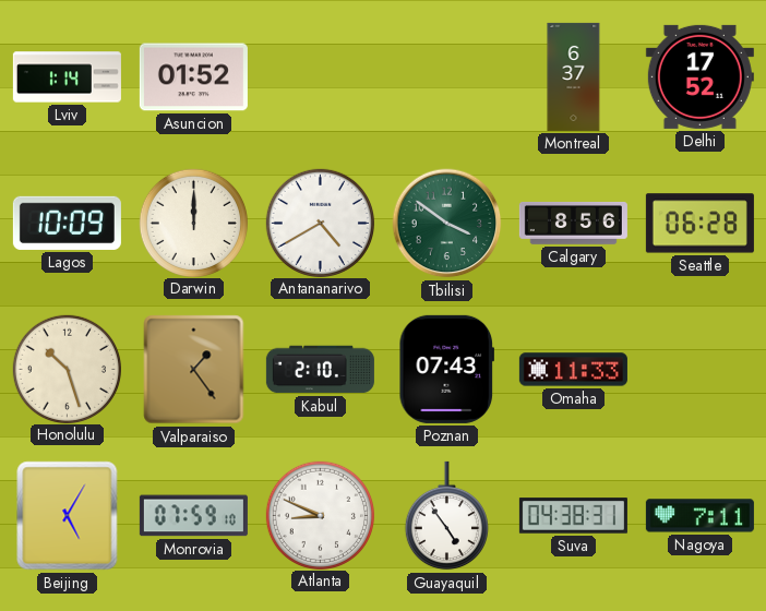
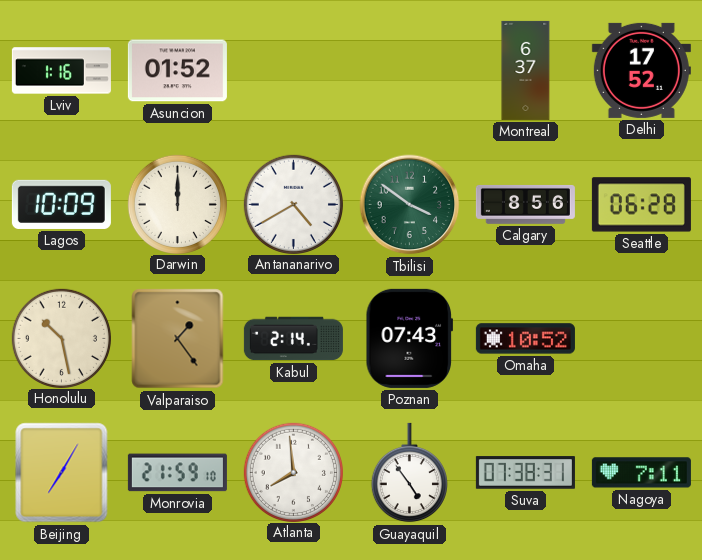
Lviv: 1:14 -> 1:16
Honolulu: 10:27 -> 10:28
Kabul: 2:10 -> 2:14
Omaha: 11:33 -> 10:52
Beijing: 5:05 -> 7:05
Monrovia: 07:59 -> 21:59
Atlanta: 8:49 -> 7:59
Suva: 04:38 -> 07:38
